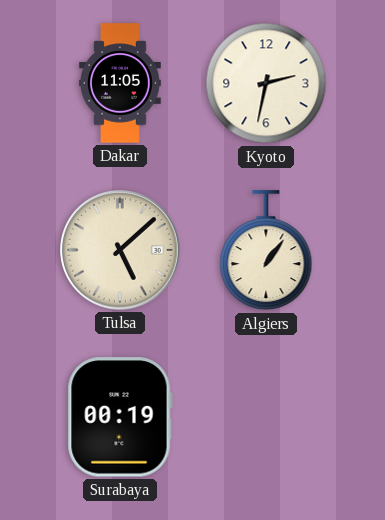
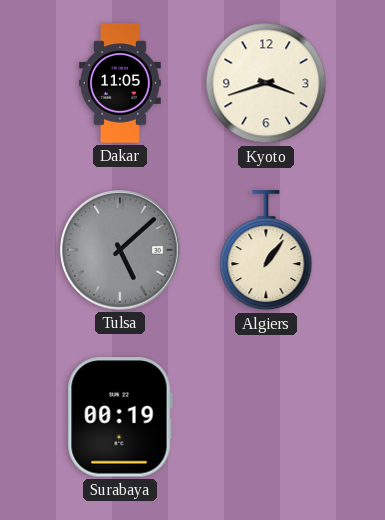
Kyoto: 2:32 -> 3:42
Tulsa dial: cream -> grey
